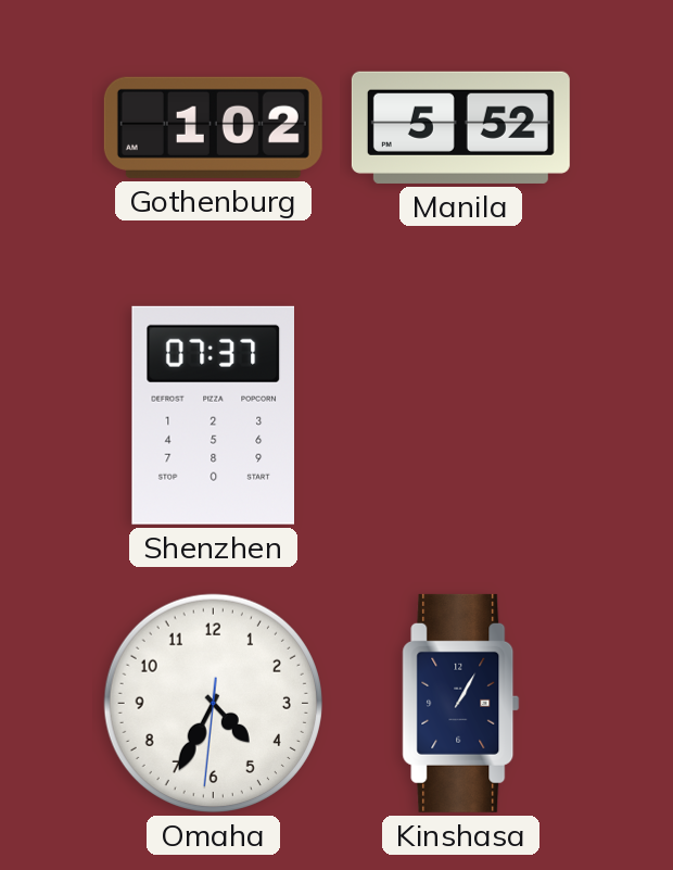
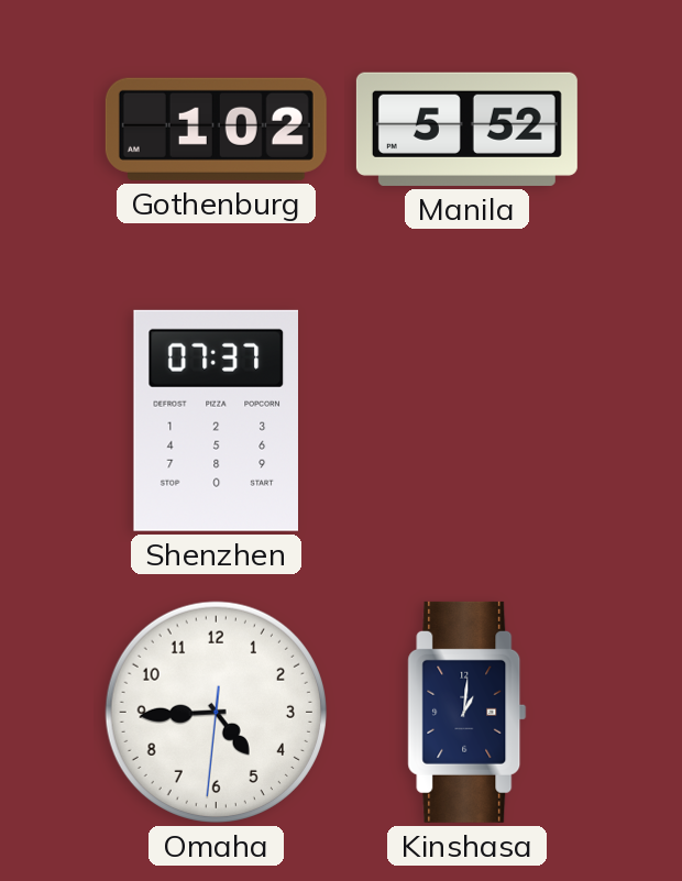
Omaha: 4:34 -> 4:44
Kinshasa: 1:05 -> 1:01
